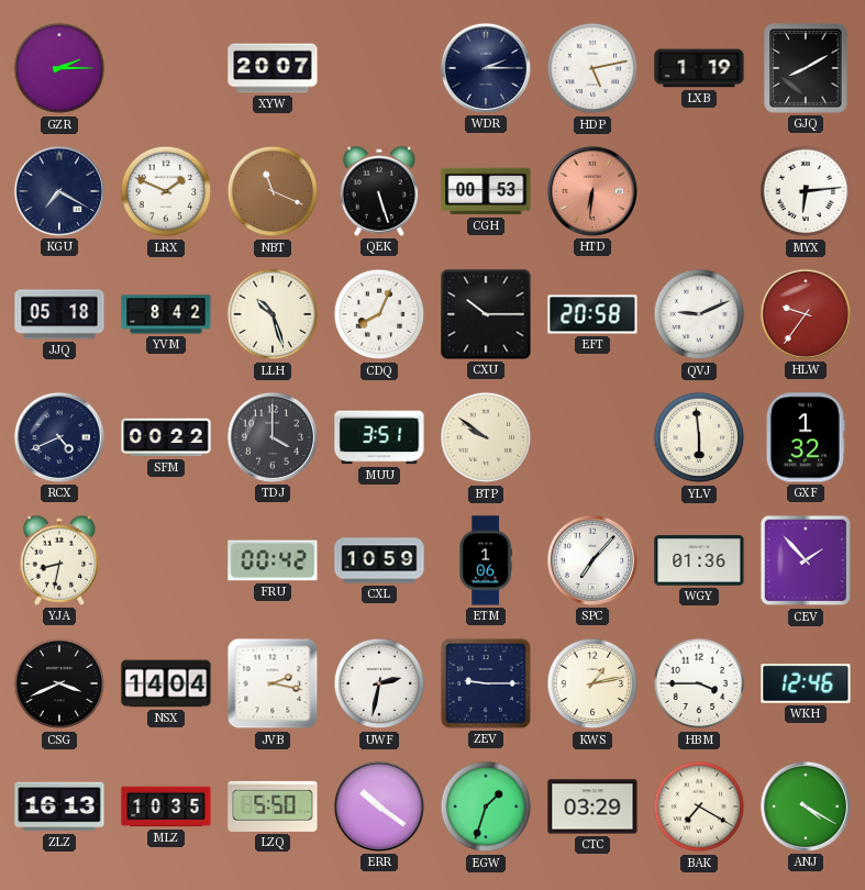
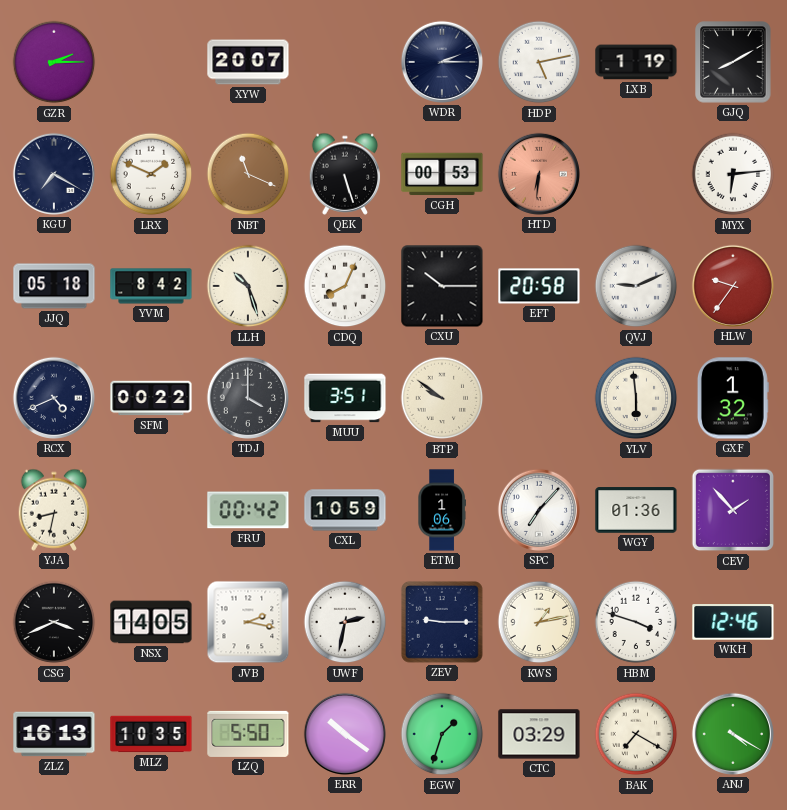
NSX: 14:04 -> 14:05
HBM: 3:45 -> 3:48
